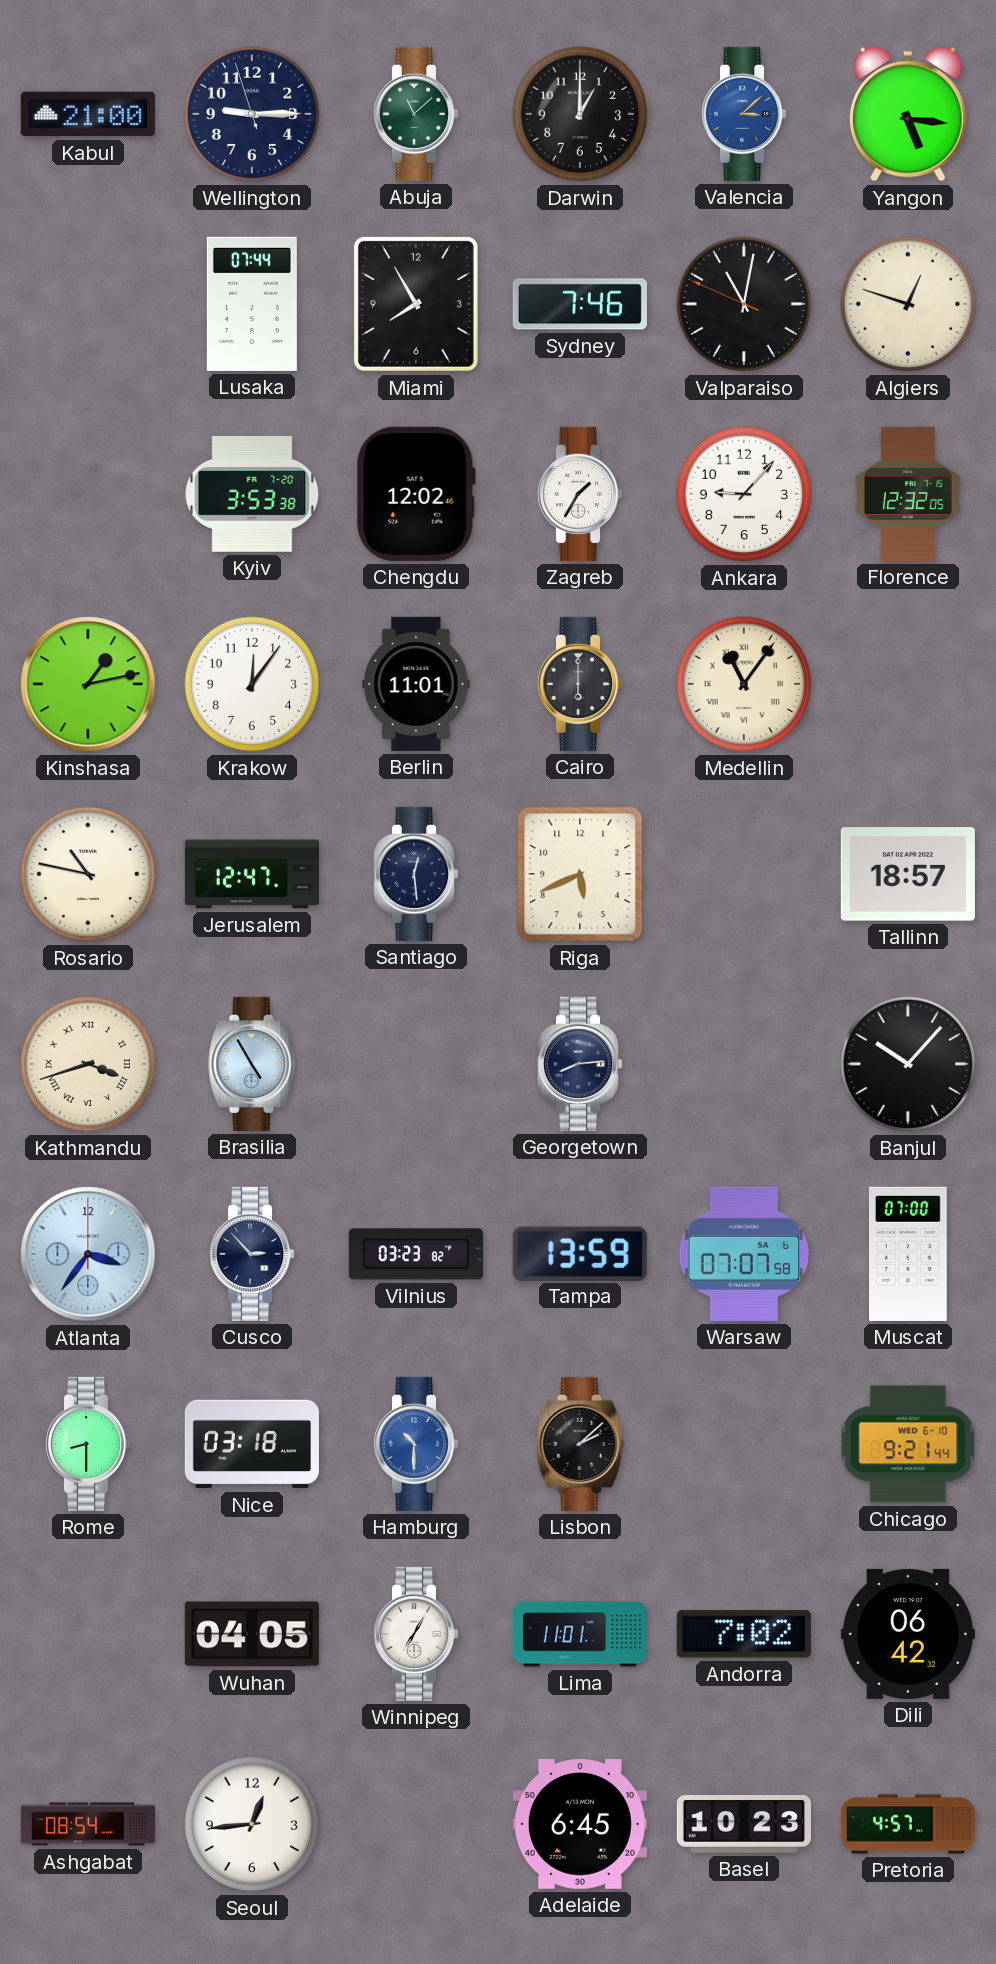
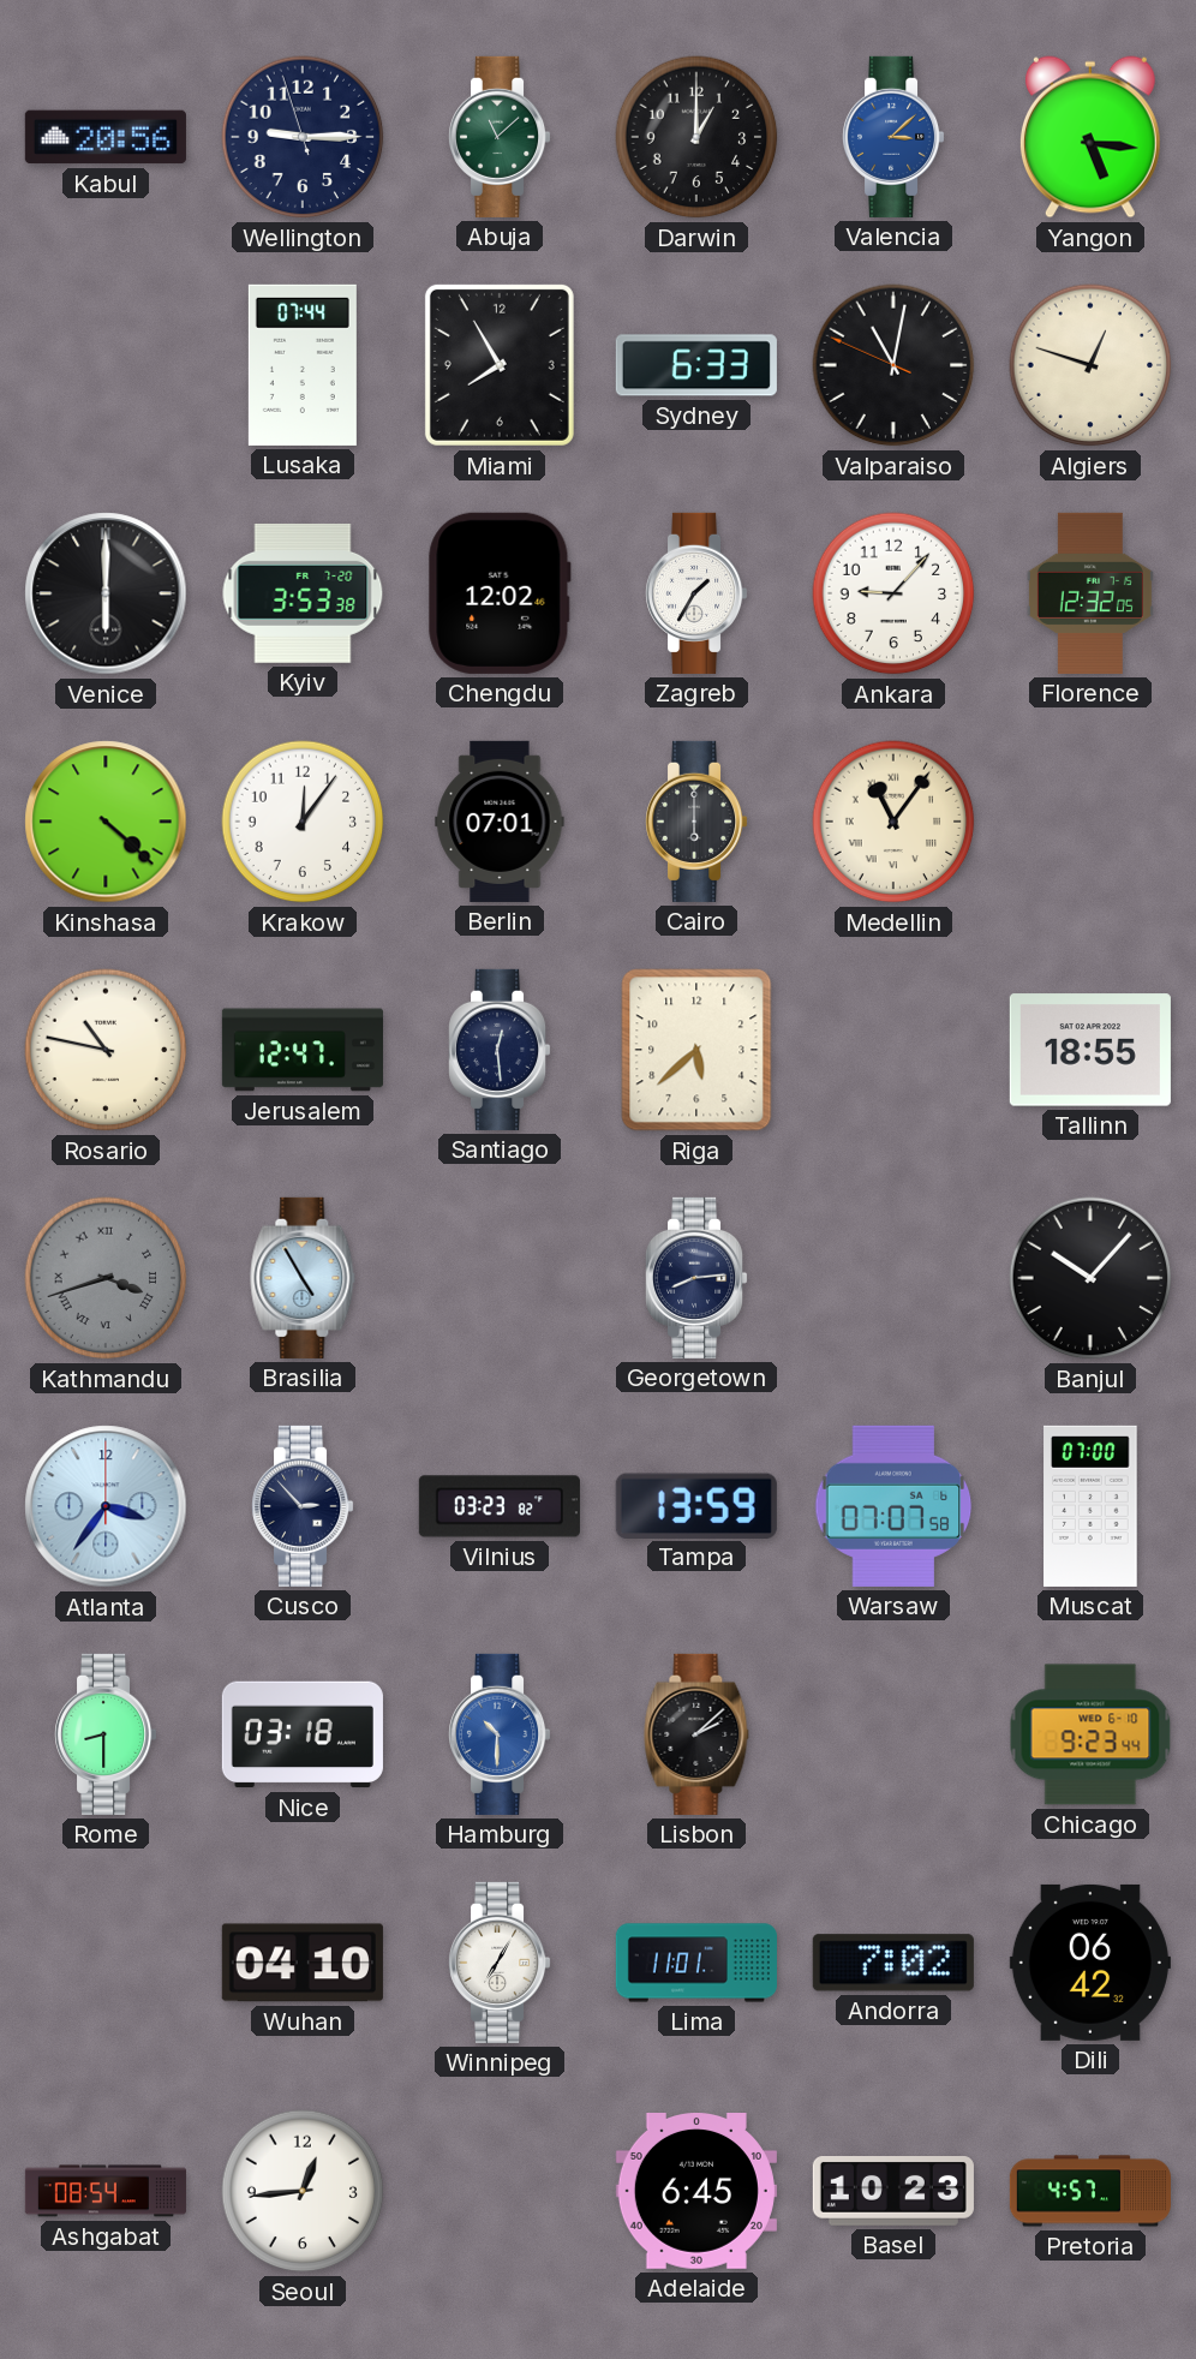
Kabul: 21:00 -> 20:56
Sydney: 7:46 -> 6:33
Venice: none -> 6:00
Kinshasa: 1:13 -> 4:22
Berlin: 11:01 -> 07:01
Riga: 5:41 -> 5:38
Tallinn: 18:57 -> 18:55
Kathmandu dial: cream -> grey
Chicago: 9:21 -> 9:23
Wuhan: 04:05 -> 04:10
